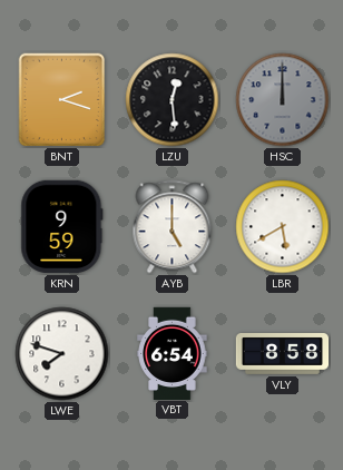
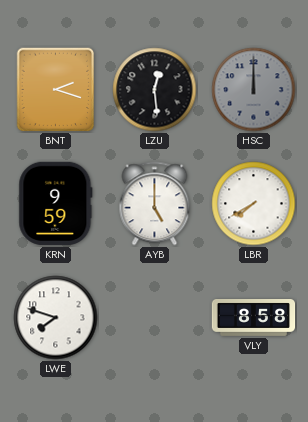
LBR: 5:40 -> 7:40
VBT: 6:54 -> none
